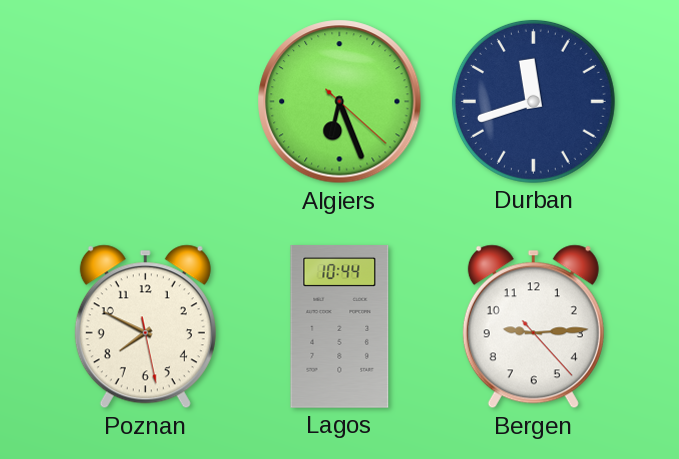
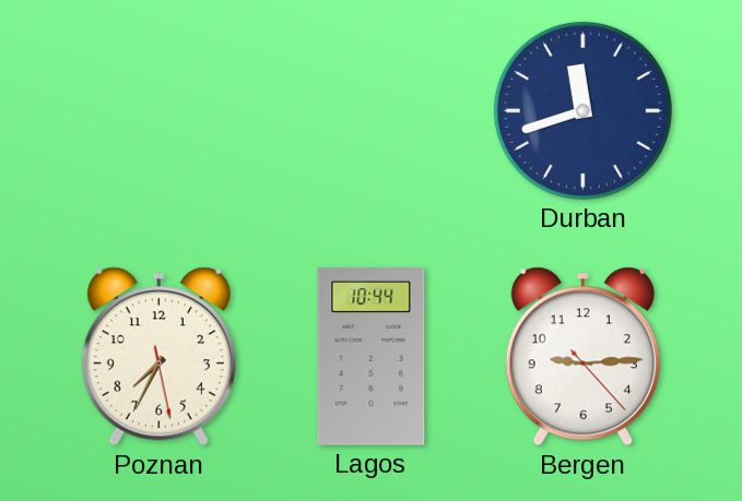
Algiers: 6:26 -> none
Poznan: 7:49 -> 7:34
